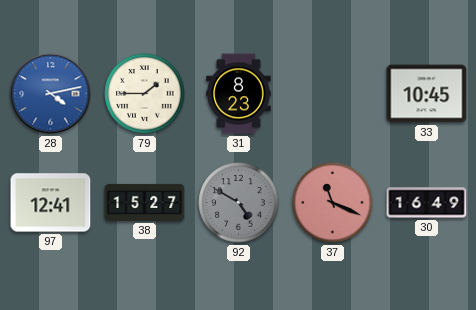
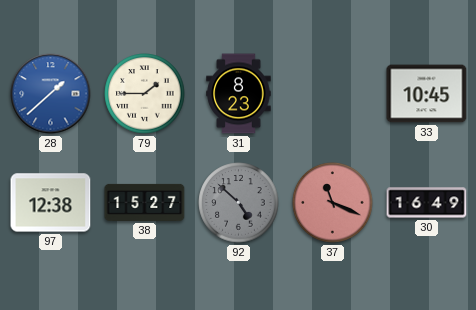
28: 4:13 -> 1:38
97: 12:41 -> 12:38
92: 4:50 -> 4:52
